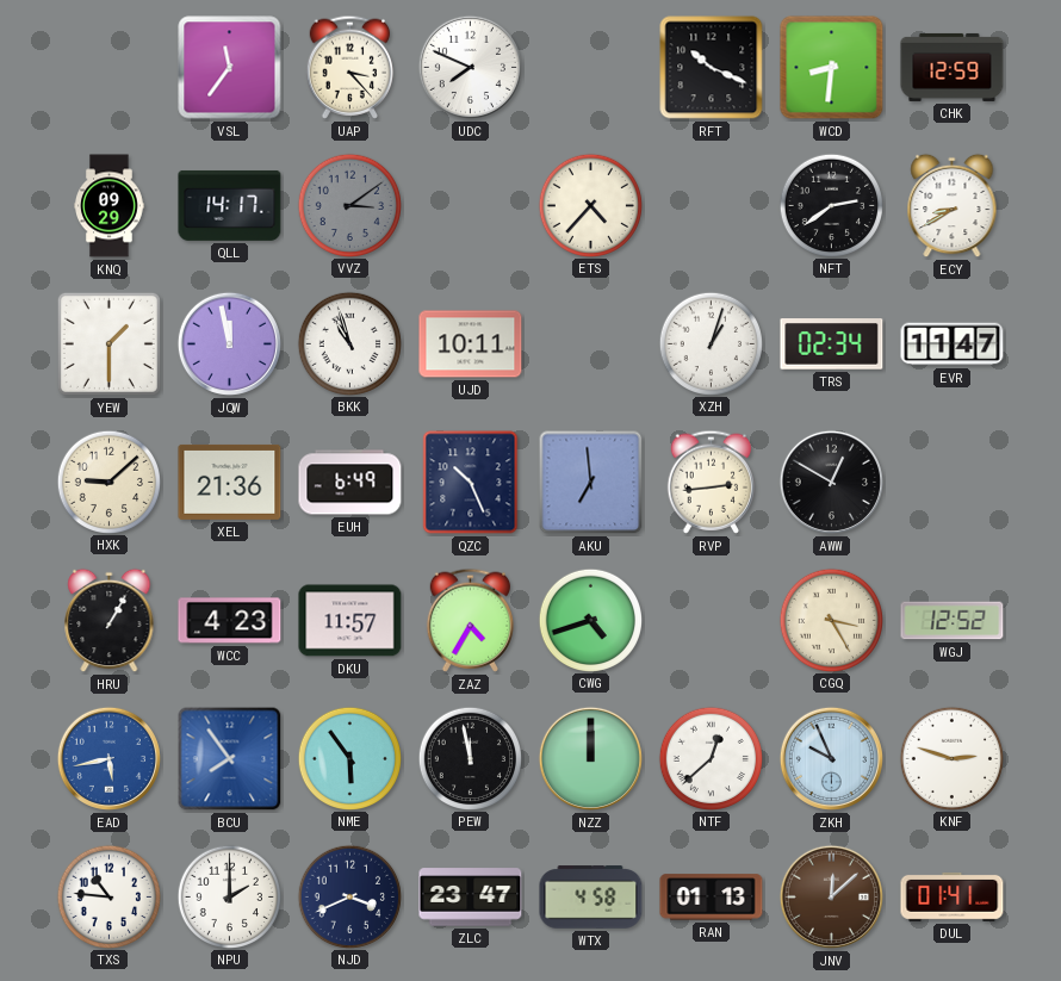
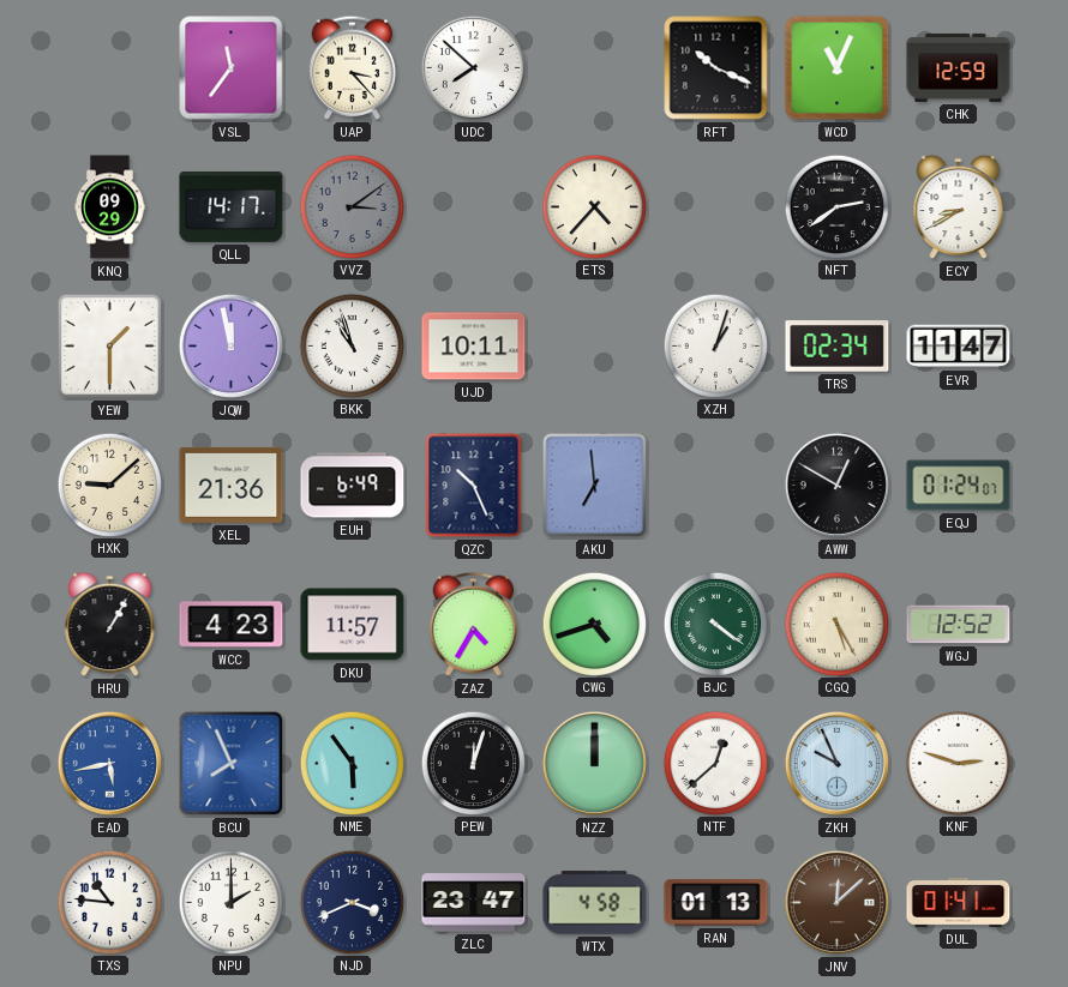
UDC: 7:49 -> 7:52
WCD: 8:31 -> 11:04
RVP: 2:44 -> none
EQJ: none -> 01:24
BJC: none -> 4:21
CGQ: 3:25 -> 5:25
BCU: 7:54 -> 7:56
PEW: 11:58 -> 12:03
